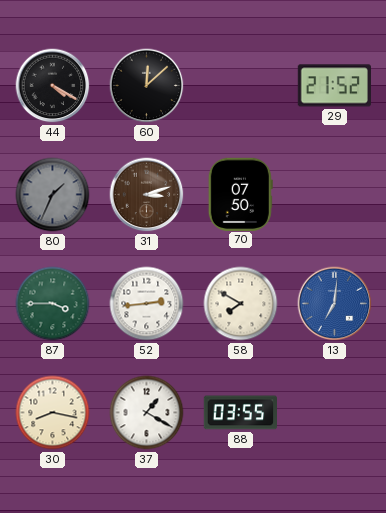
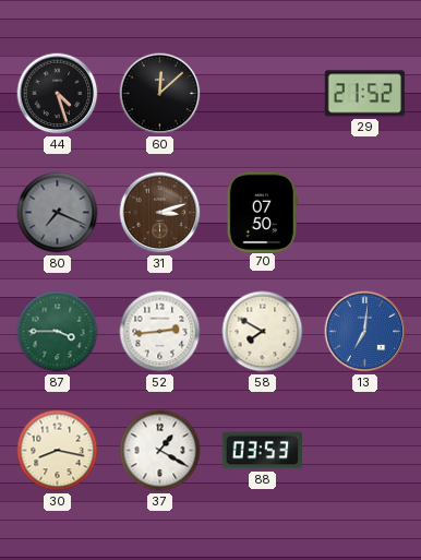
44: 4:20 -> 4:27
80: 1:34 -> 7:19
88: 03:55 -> 03:53
